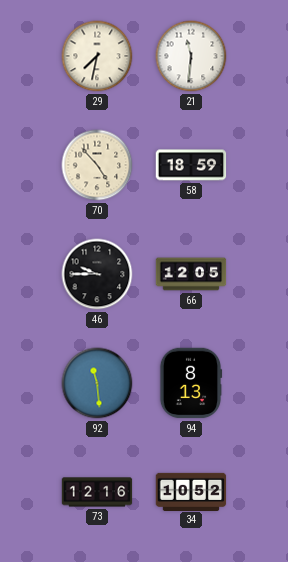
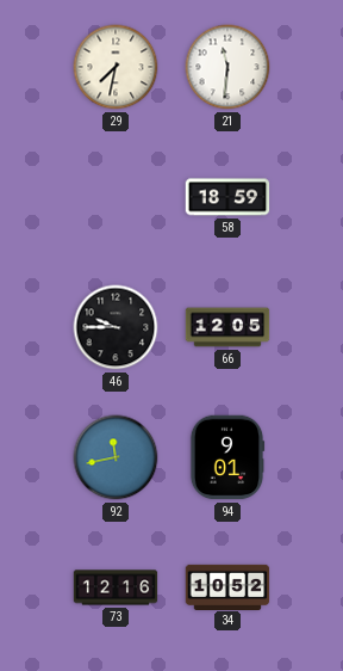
70: 4:53 -> none
92: 11:29 -> 11:43
94: 8:13 -> 9:01
